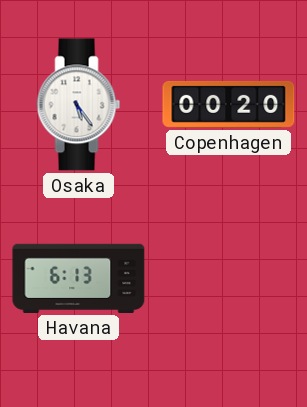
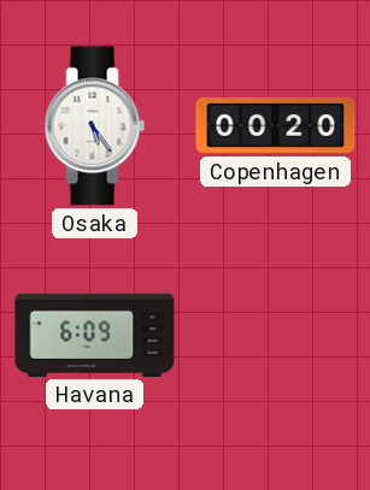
Havana: 6:13 -> 6:09
